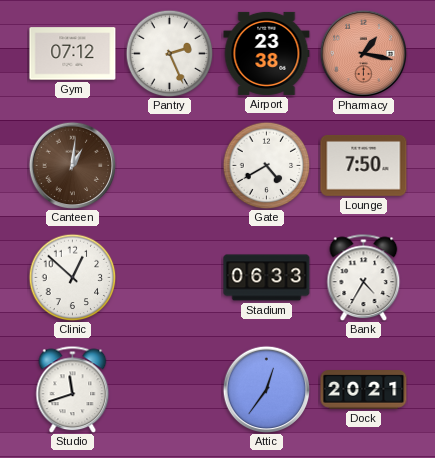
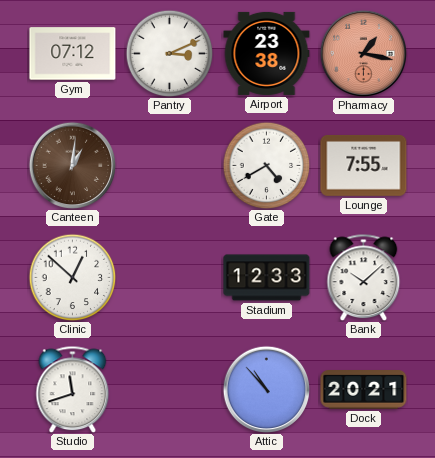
Pantry: 2:26 -> 3:11
Lounge: 7:50 -> 7:55
Stadium: 06:33 -> 12:33
Bank: 4:35 -> 10:08
Attic: 12:36 -> 10:53
